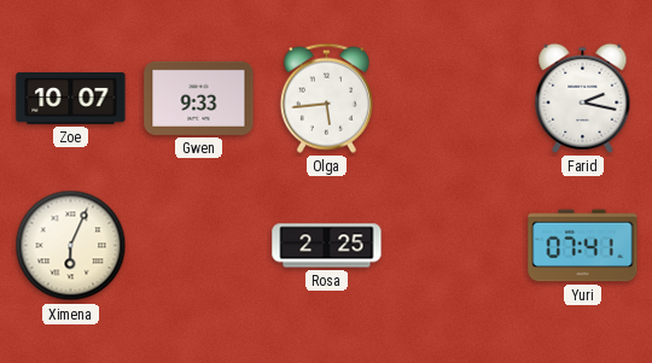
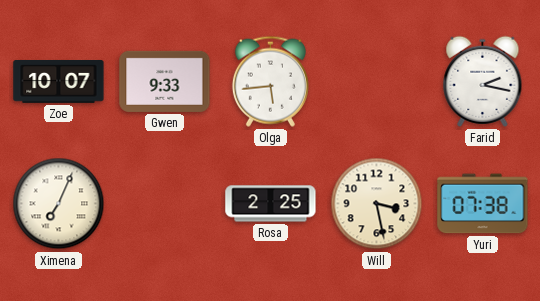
Ximena: 6:04 -> 7:04
Will: none -> 3:28
Yuri: 07:41 -> 07:38
